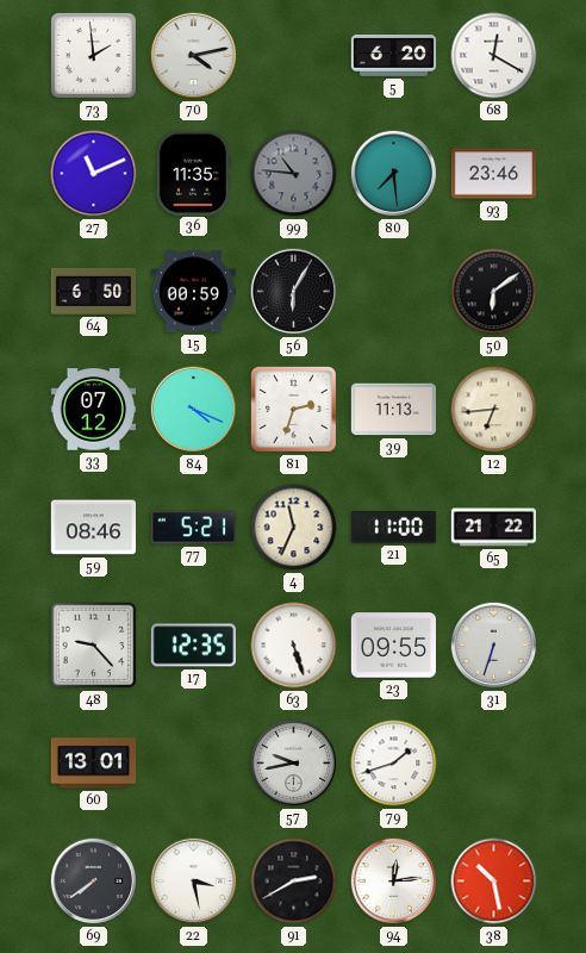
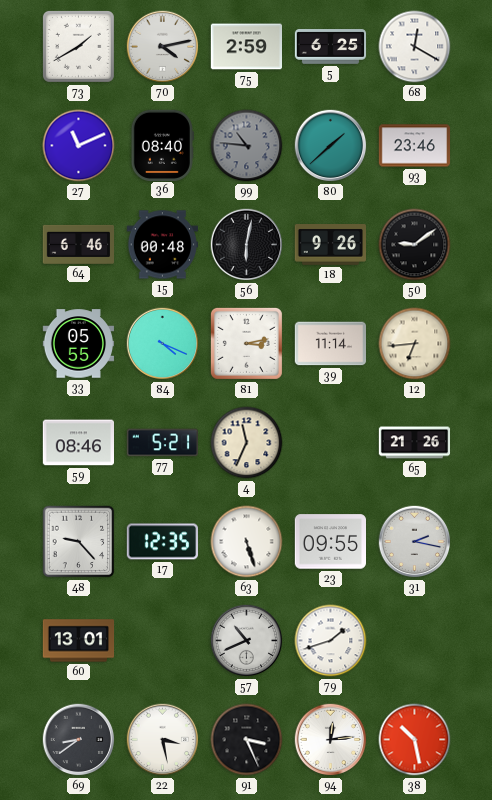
73: 1:59 -> 1:40
75: none -> 2:59
5: 6:20 -> 6:25
36: 11:35 -> 08:40
80: 7:29 -> 1:38
64: 6:50 -> 6:46
15: 00:59 -> 00:48
56: 6:05 -> 6:02
18: none -> 9:26
50: 6:09 -> 9:09
33: 07:12 -> 05:55
81: 2:33 -> 3:13
39: 11:13 -> 11:14
21: 11:00 -> none
65: 21:22 -> 21:26
31: 6:33 -> 2:17
57: 9:43 -> 10:41
69: 7:39 -> 8:39
91: 2:40 -> 3:26
